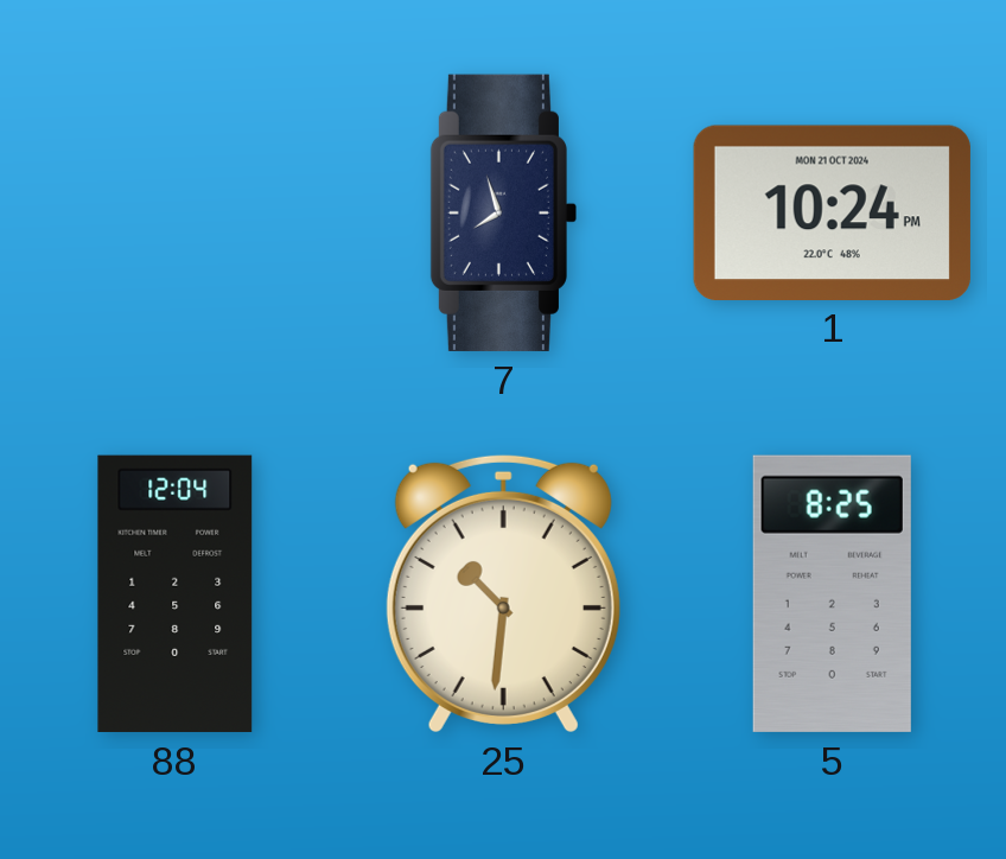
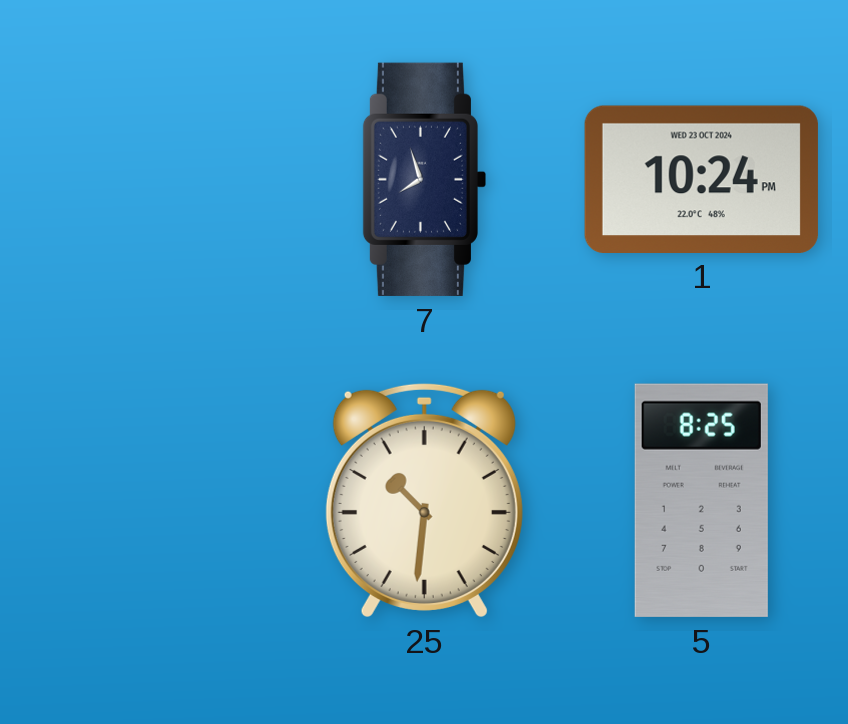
1 date: MON 21 OCT 2024 -> WED 23 OCT 2024
88: 12:04 -> none
